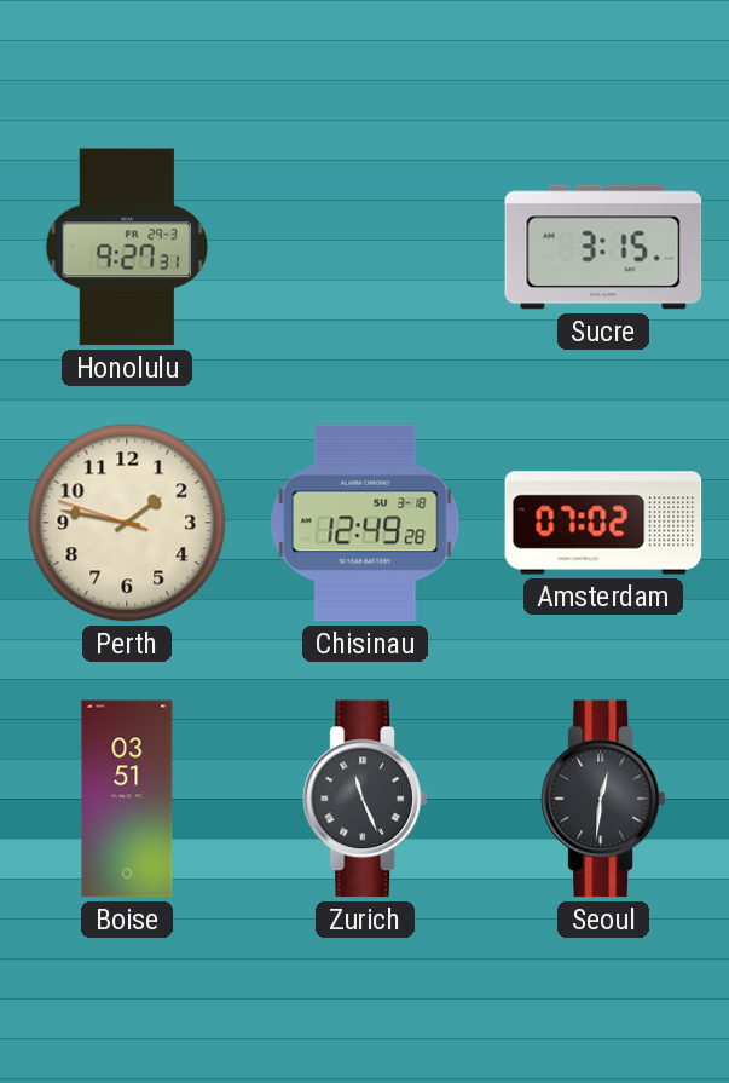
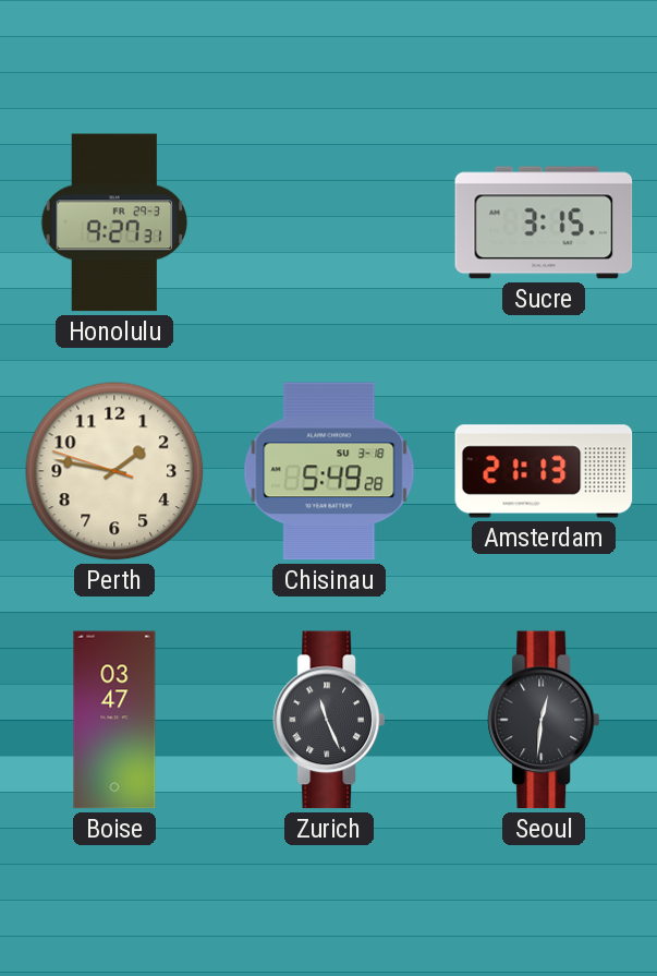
Chisinau: 12:49 -> 5:49
Amsterdam: 07:02 -> 21:13
Boise: 03:51 -> 03:47
